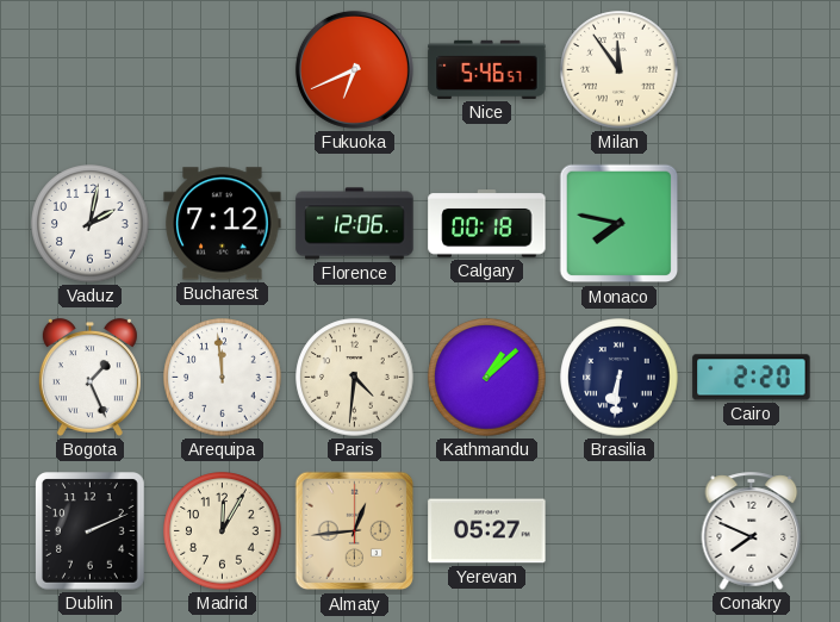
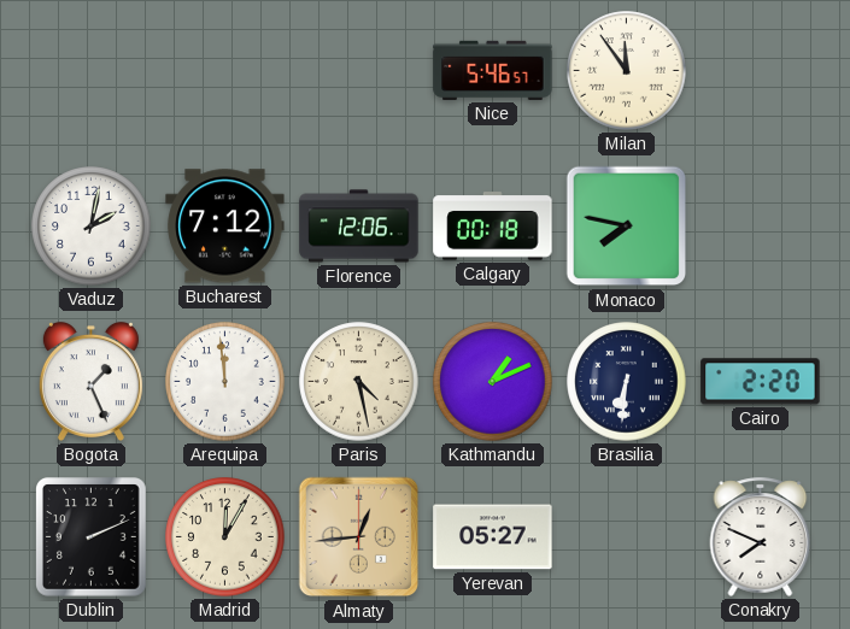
Fukuoka: 6:41 -> none
Paris: 4:31 -> 4:28
Kathmandu: 1:08 -> 1:11
